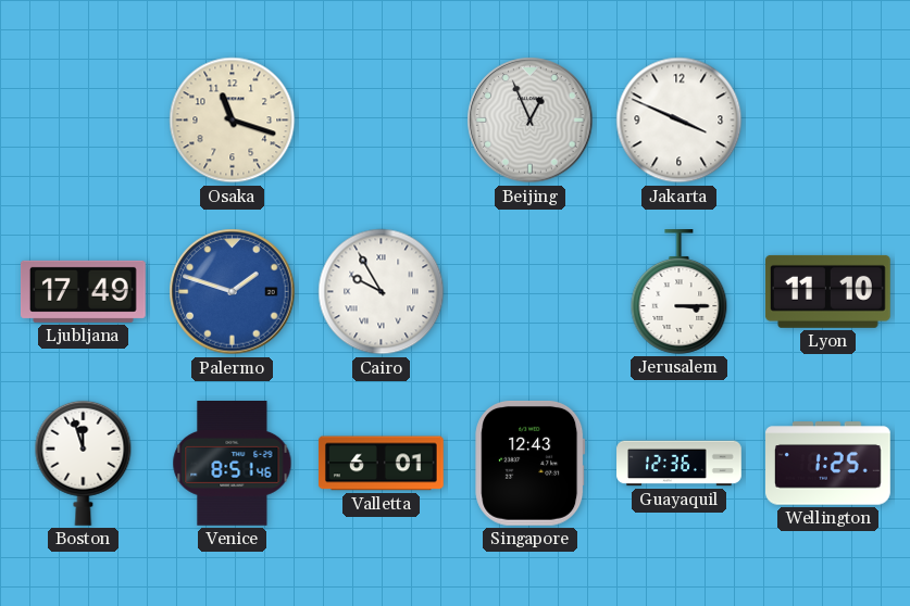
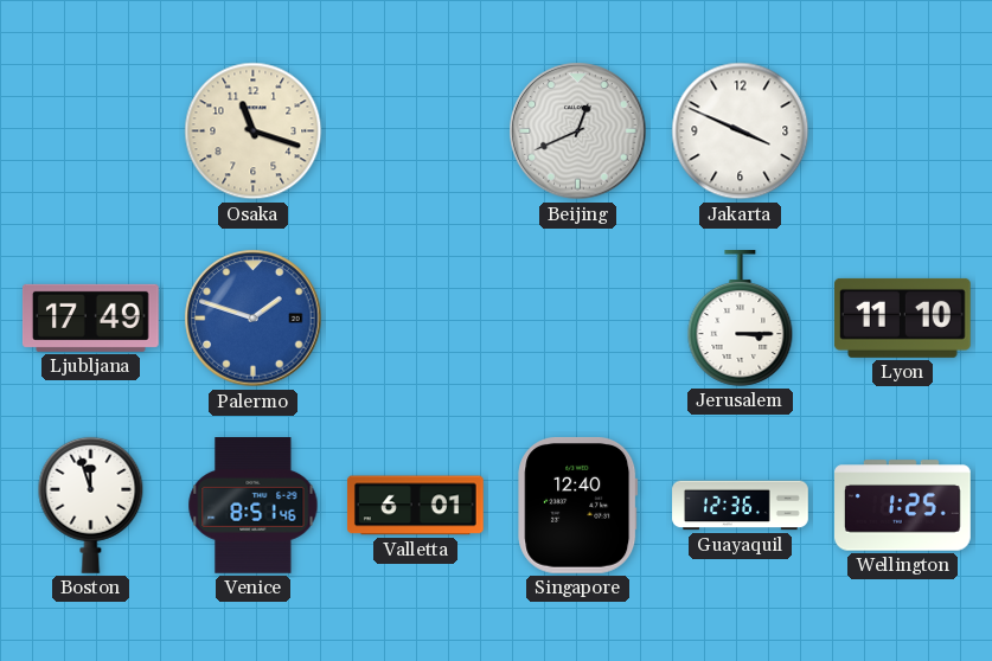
Beijing: 12:56 -> 12:41
Cairo: 9:55 -> none
Singapore: 12:43 -> 12:40
